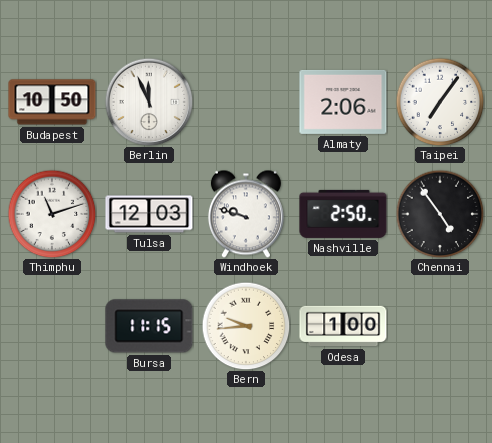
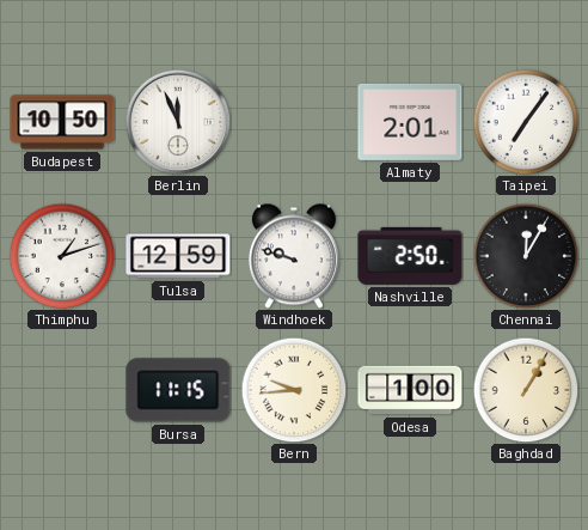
Almaty: 2:06 -> 2:01
Thimphu: 11:12 -> 1:12
Tulsa: 12:03 -> 12:59
Chennai: 4:54 -> 12:05
Baghdad: none -> 1:05
